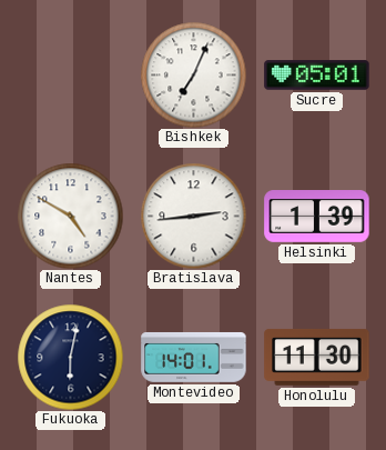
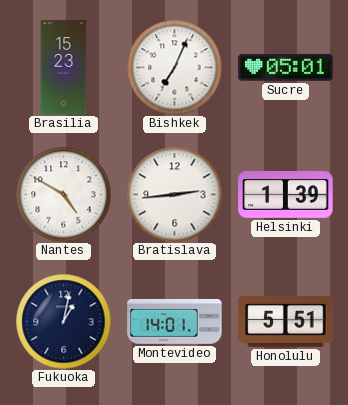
Brasilia: none -> 15:23
Fukuoka: 6:02 -> 1:02
Honolulu: 11:30 -> 5:51
